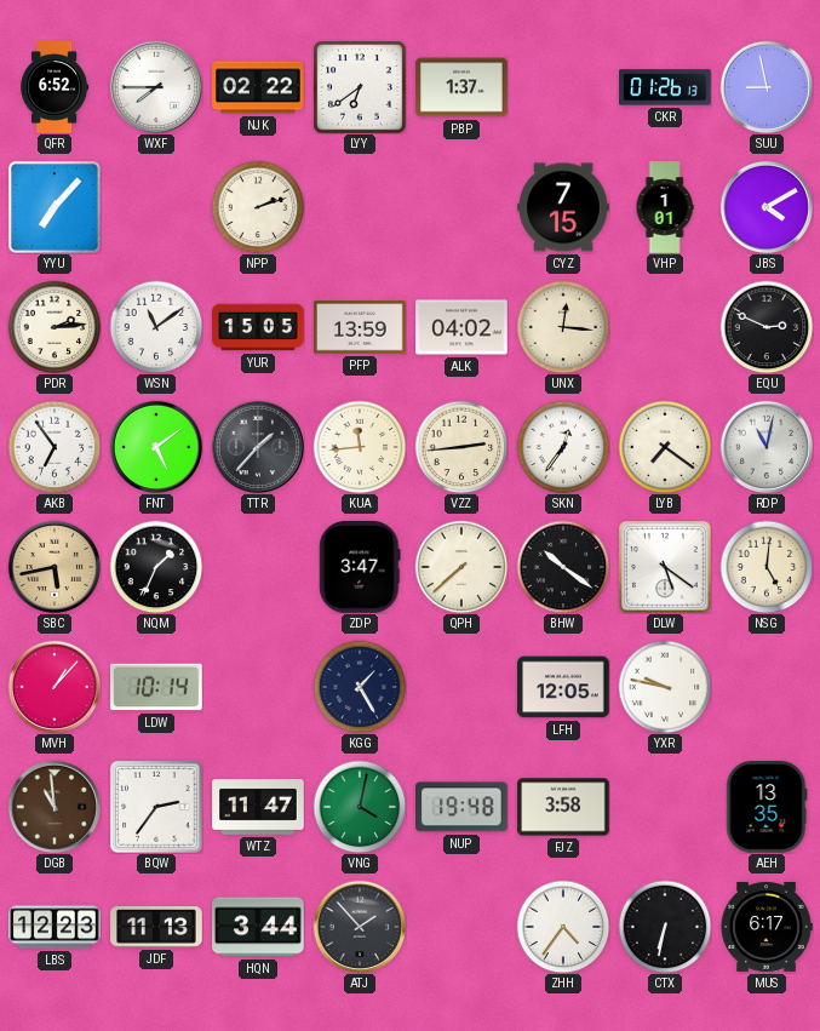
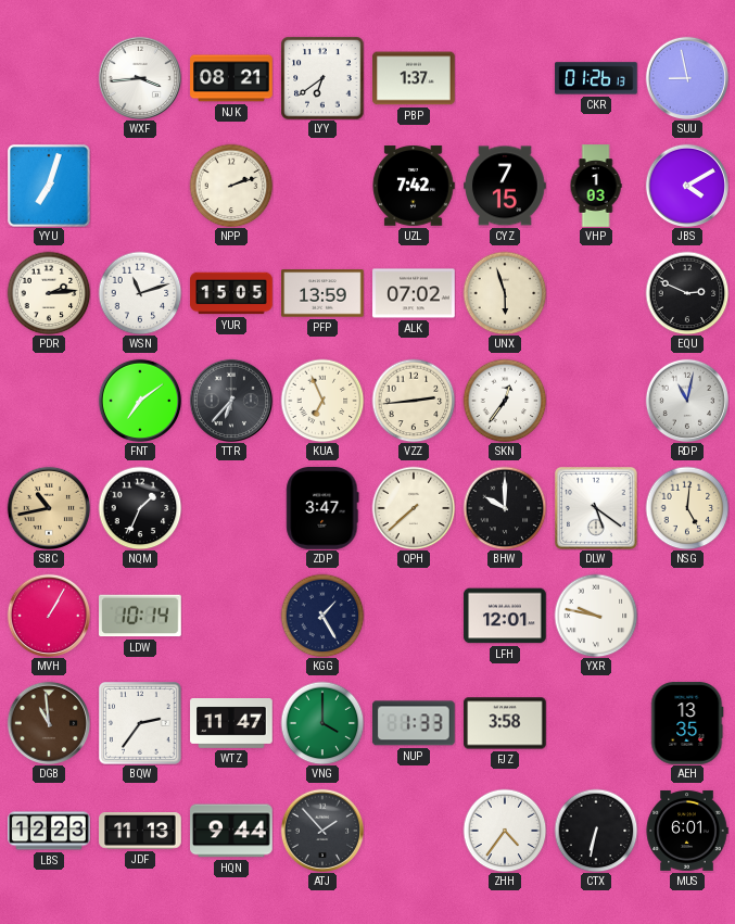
QFR: 6:52 -> none
WXF: 7:45 -> 3:44
NJK: 02:22 -> 08:21
YYU: 7:07 -> 7:03
UZL: none -> 7:42
VHP: 1:01 -> 1:03
WSN: 11:09 -> 11:12
ALK: 04:02 -> 07:02
UNX: 12:16 -> 5:57
AKB: 6:54 -> none
FNT: 5:09 -> 7:09
TTR: 1:37 -> 6:37
KUA: 11:44 -> 6:56
LYB: 7:21 -> none
SBC: 5:43 -> 10:43
BHW: 10:21 -> 10:00
MVH: 1:07 -> 1:05
LFH: 12:05 -> 12:01
VNG: 4:02 -> 4:00
NUP: 19:48 -> 1:33
HQN: 3:44 -> 9:44
MUS: 6:17 -> 6:01
